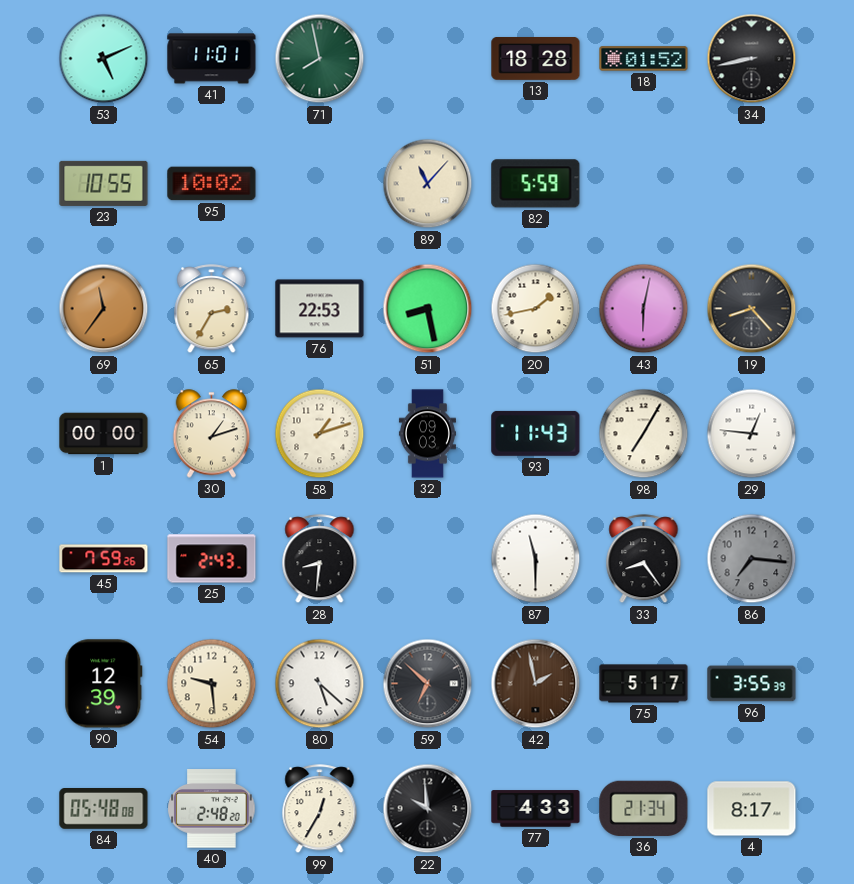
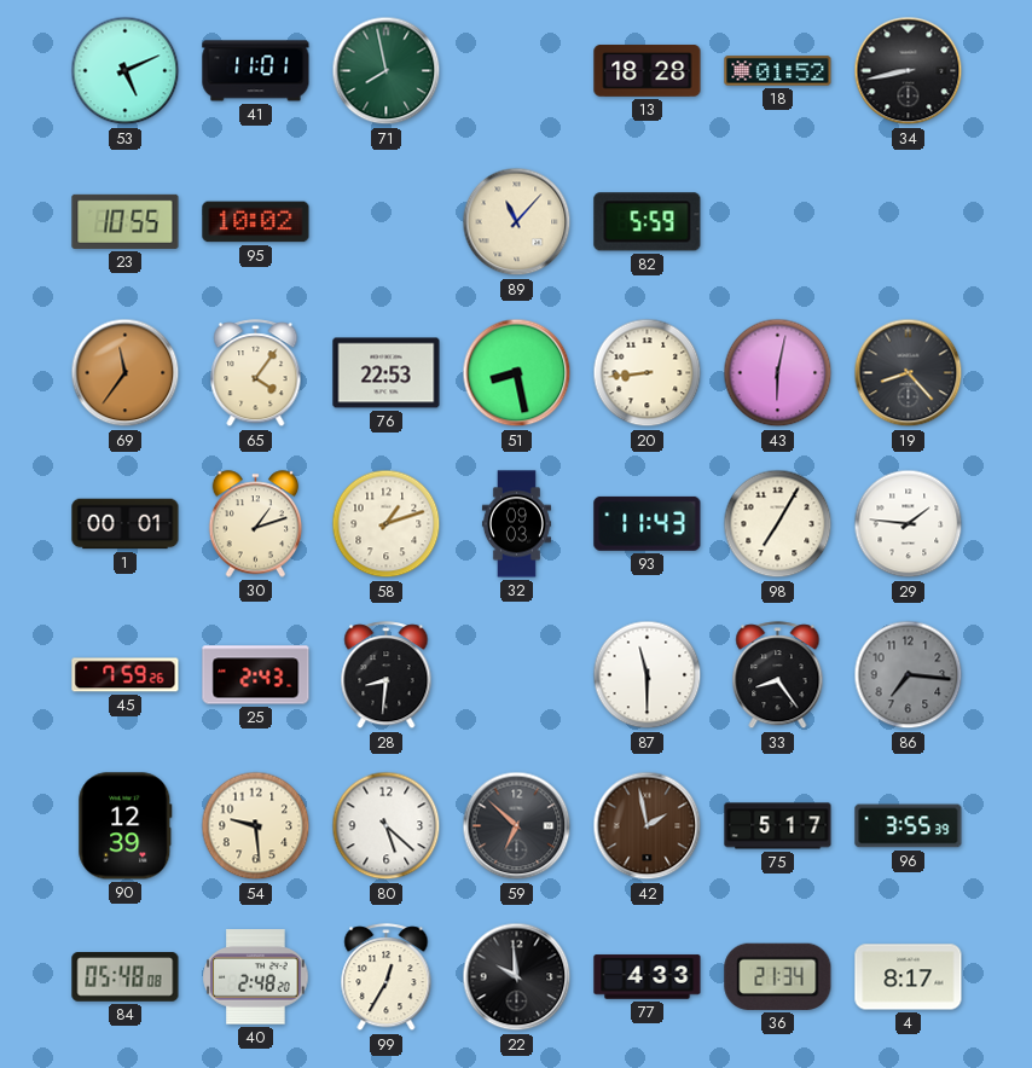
65: 2:35 -> 4:06
20: 1:43 -> 8:44
1: 00:00 -> 00:01
29: 12:46 -> 1:46
